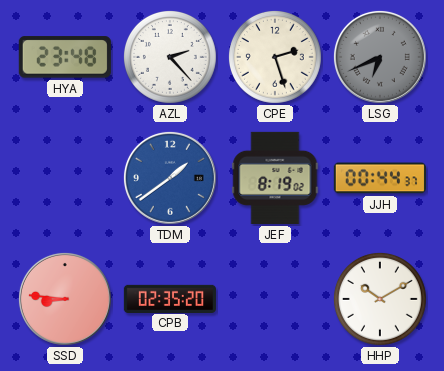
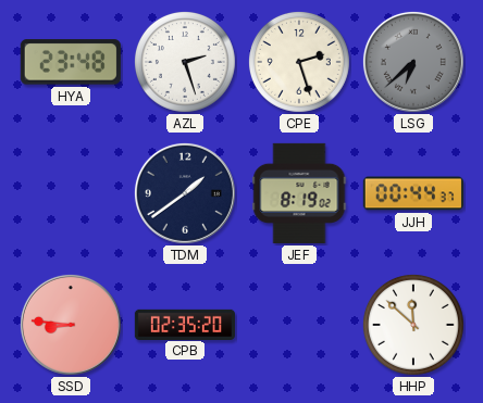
AZL: 2:23 -> 2:27
LSG: 6:41 -> 6:38
TDM dial: blue -> navy
HHP: 10:10 -> 11:52
